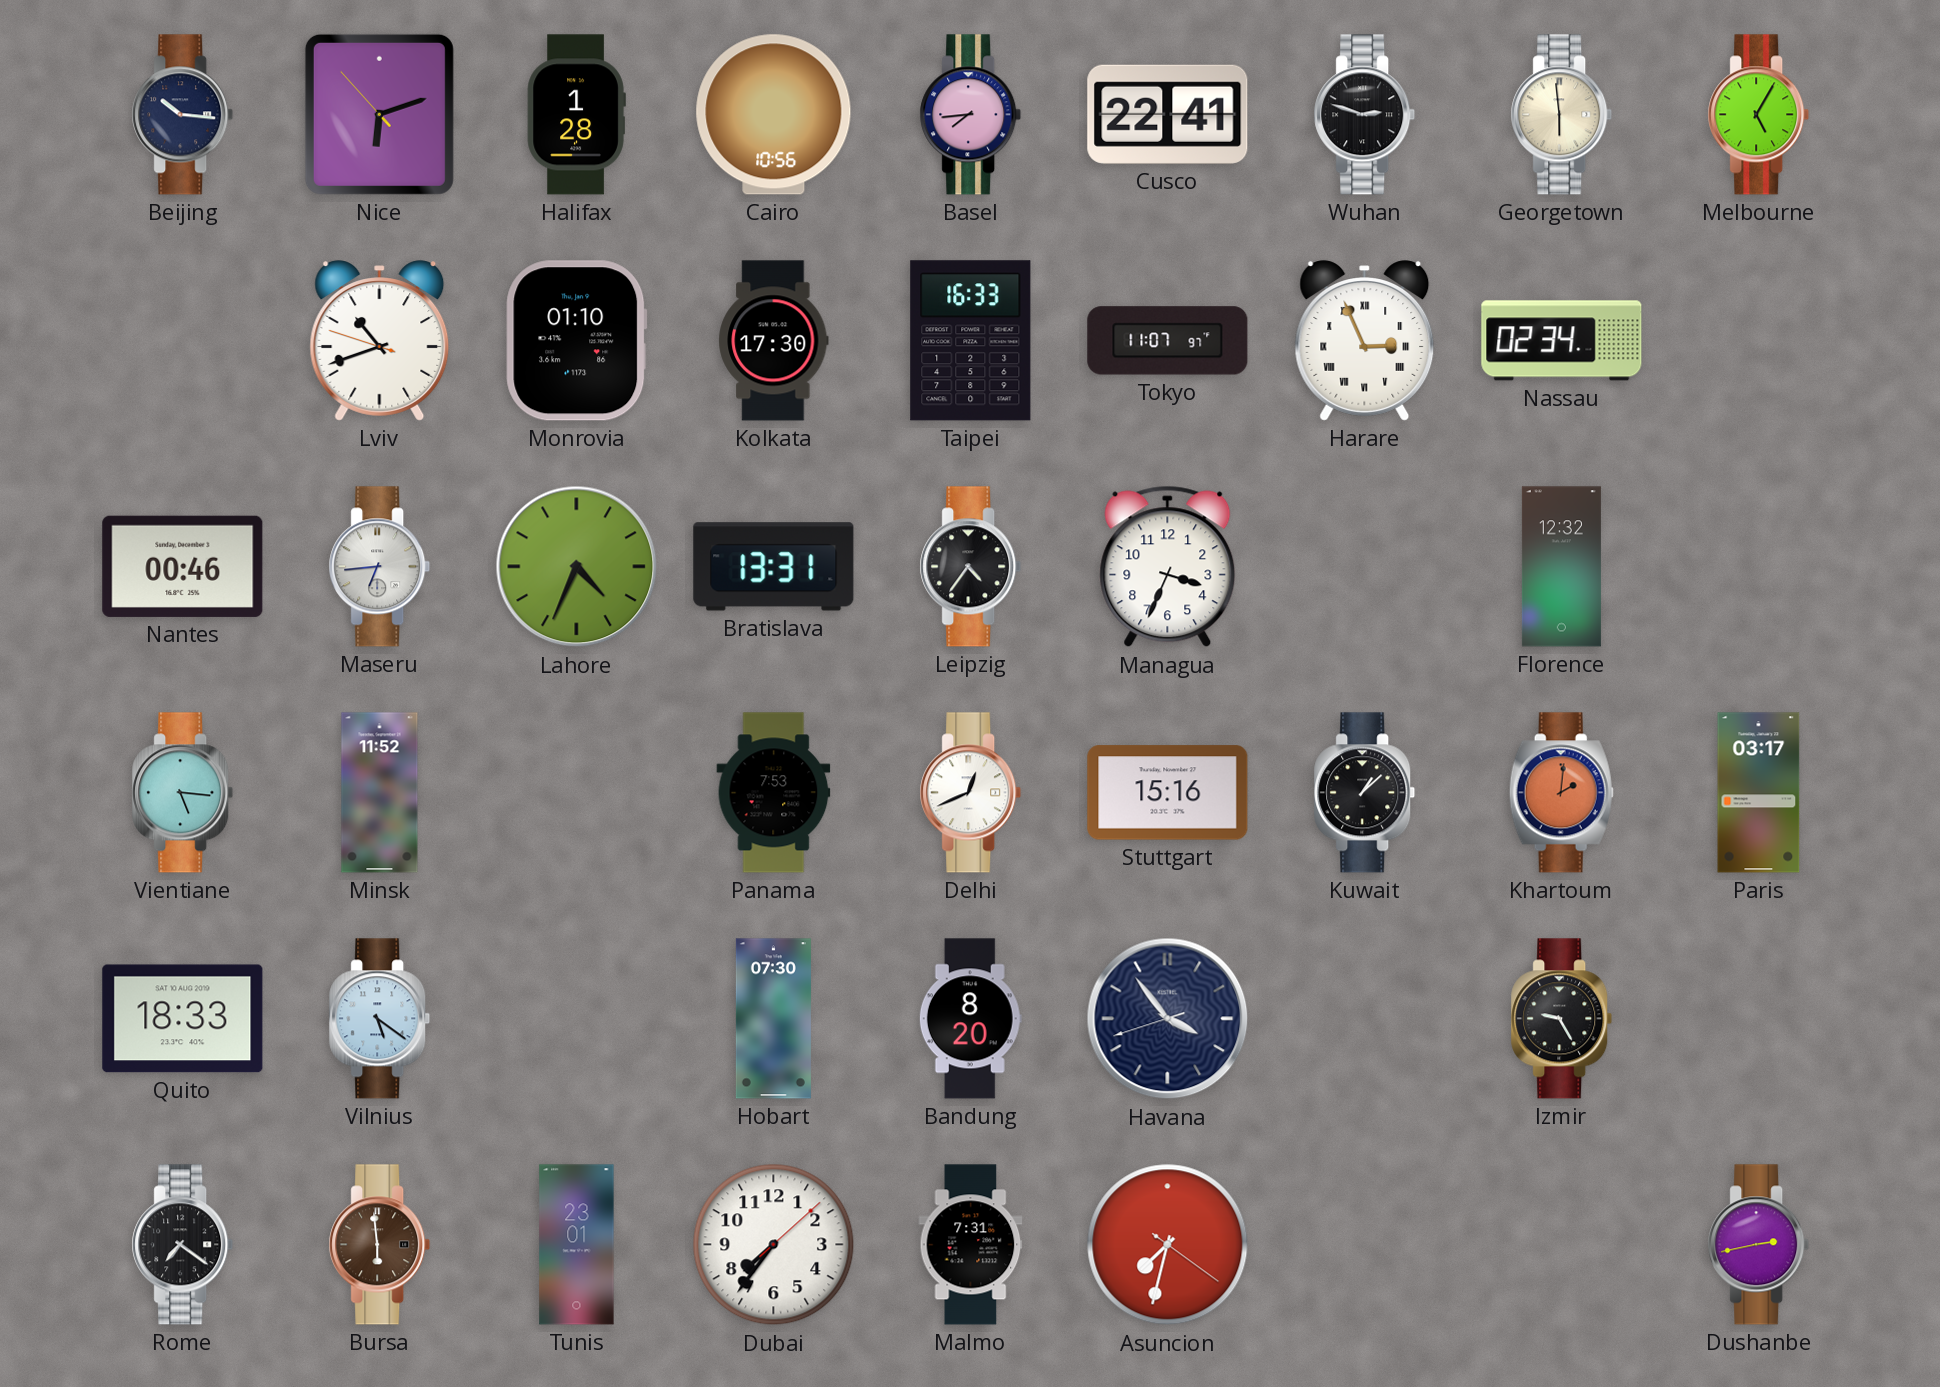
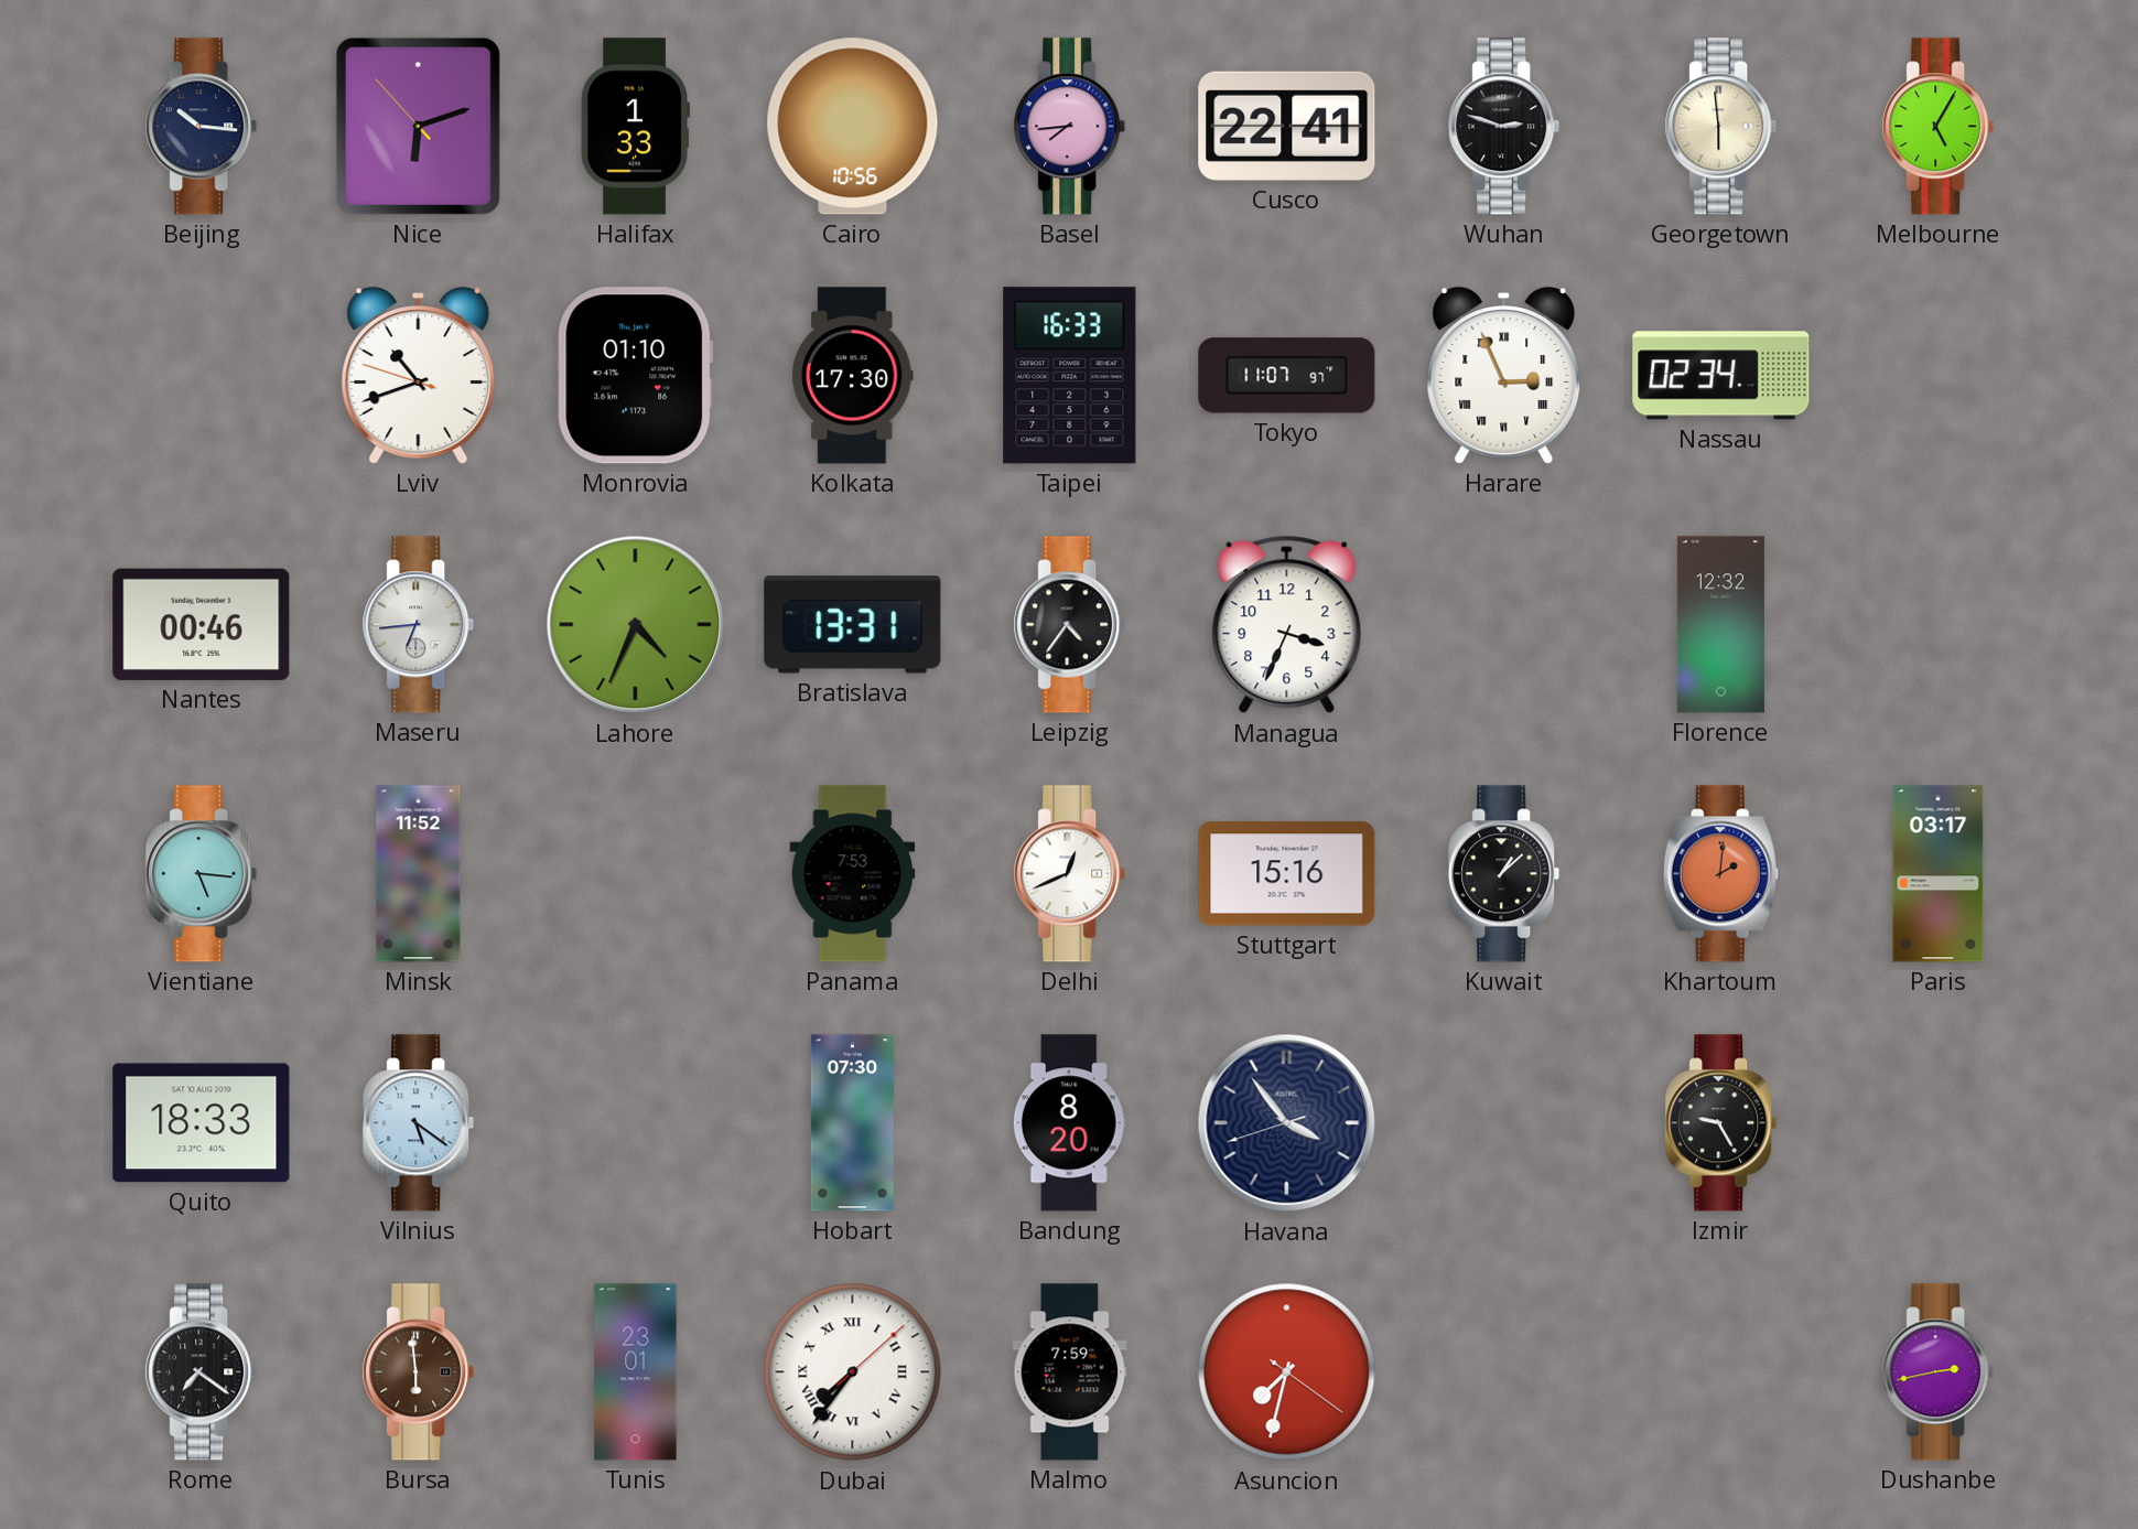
Halifax: 1:28 -> 1:33
Dubai numerals: Arabic -> Roman
Malmo: 7:31 -> 7:59
